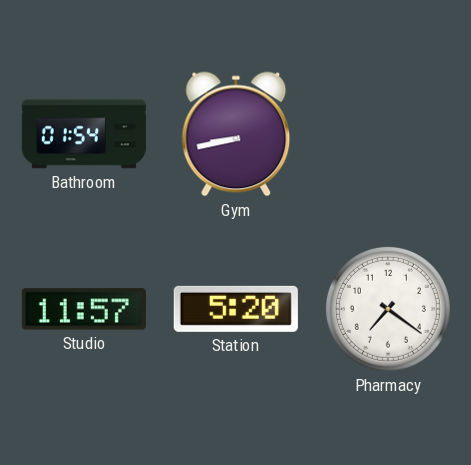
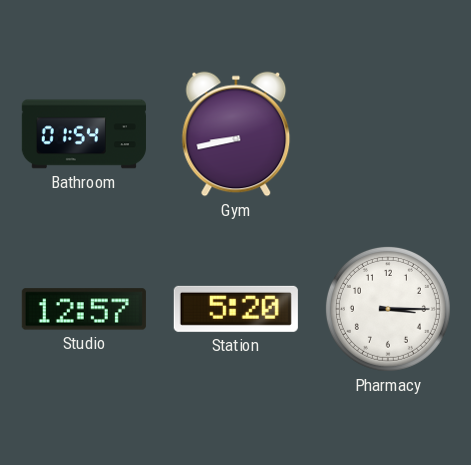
Studio: 11:57 -> 12:57
Pharmacy: 7:21 -> 3:15
